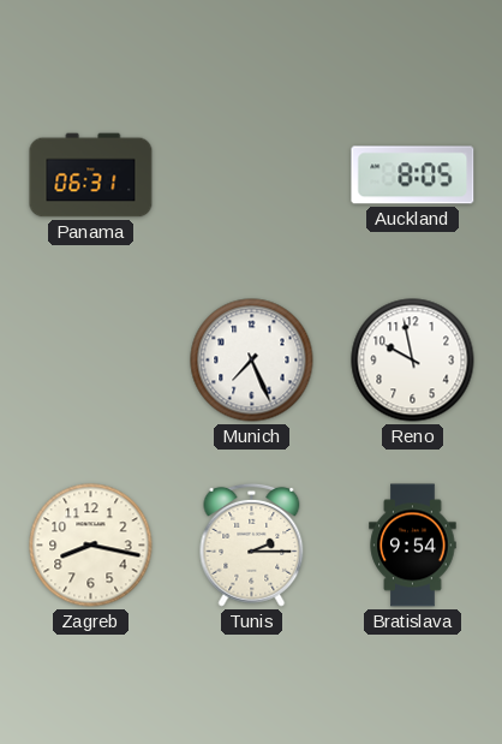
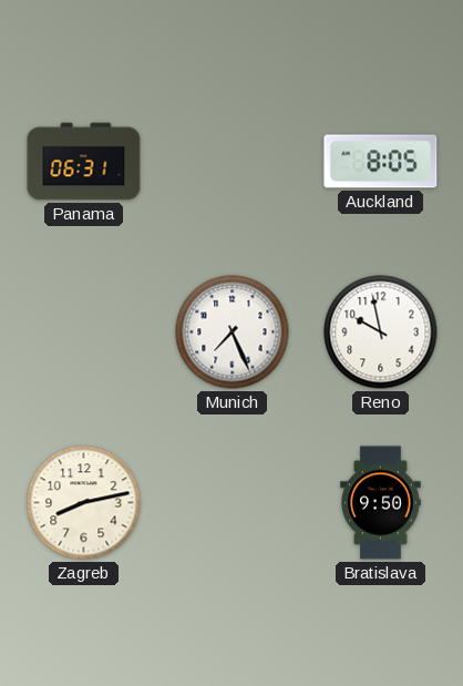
Zagreb: 8:17 -> 8:13
Tunis: 2:15 -> none
Bratislava: 9:54 -> 9:50
